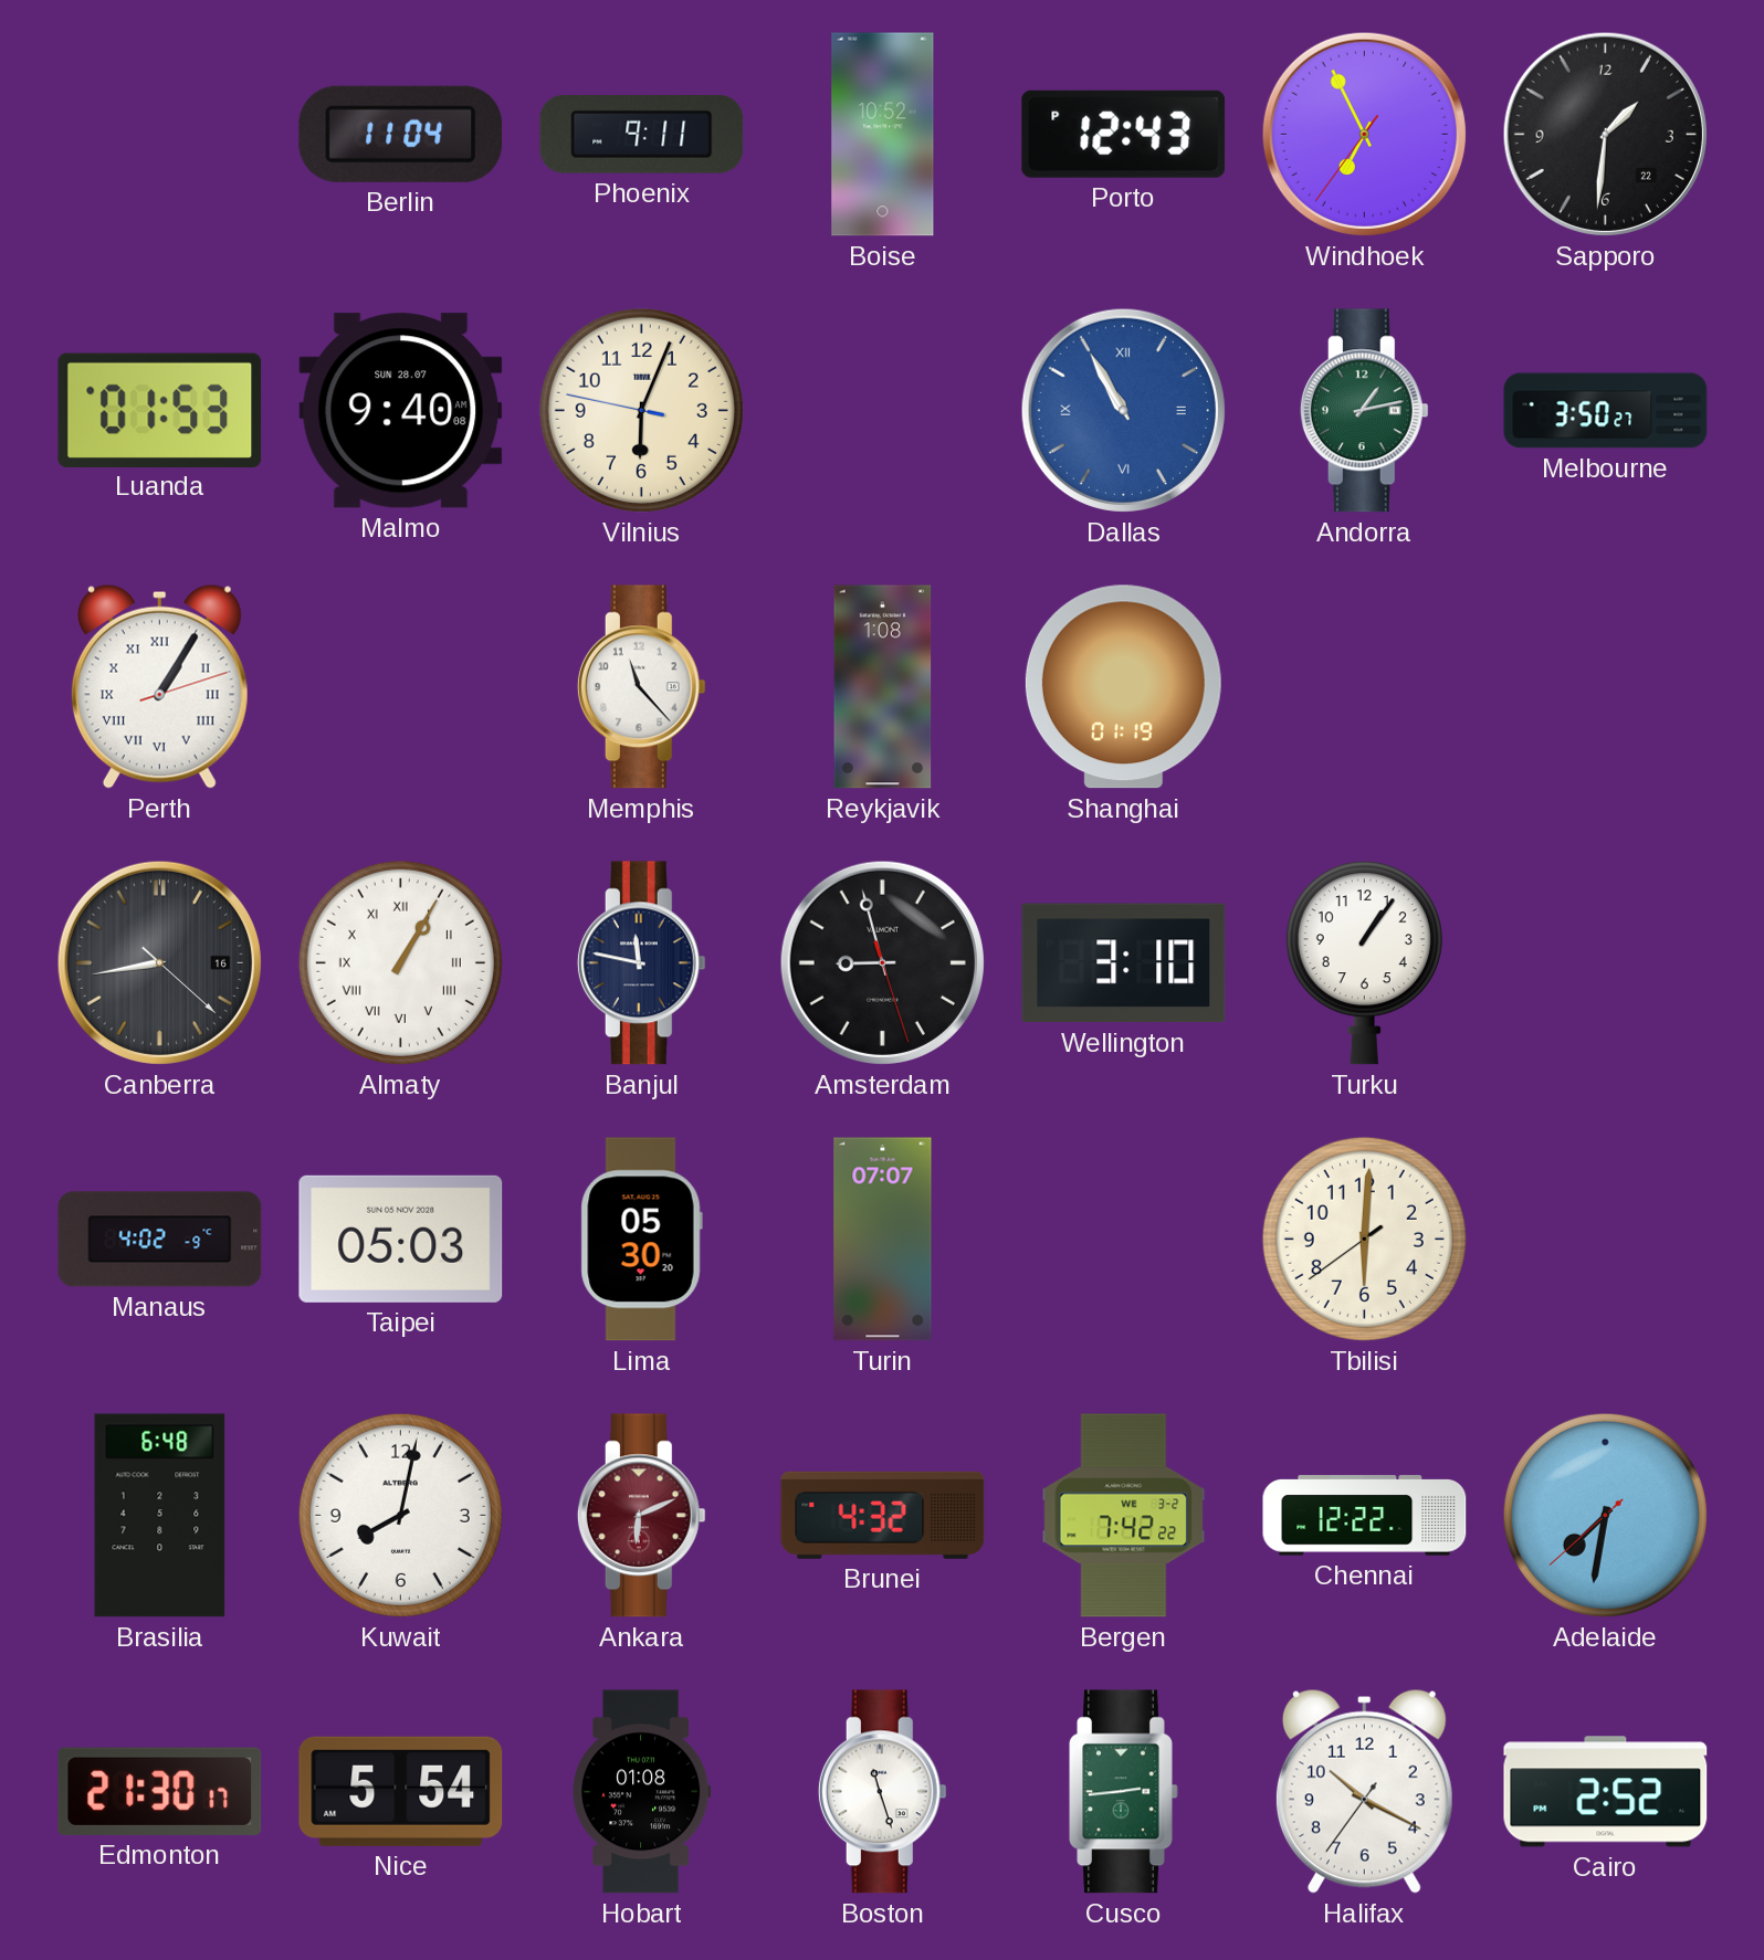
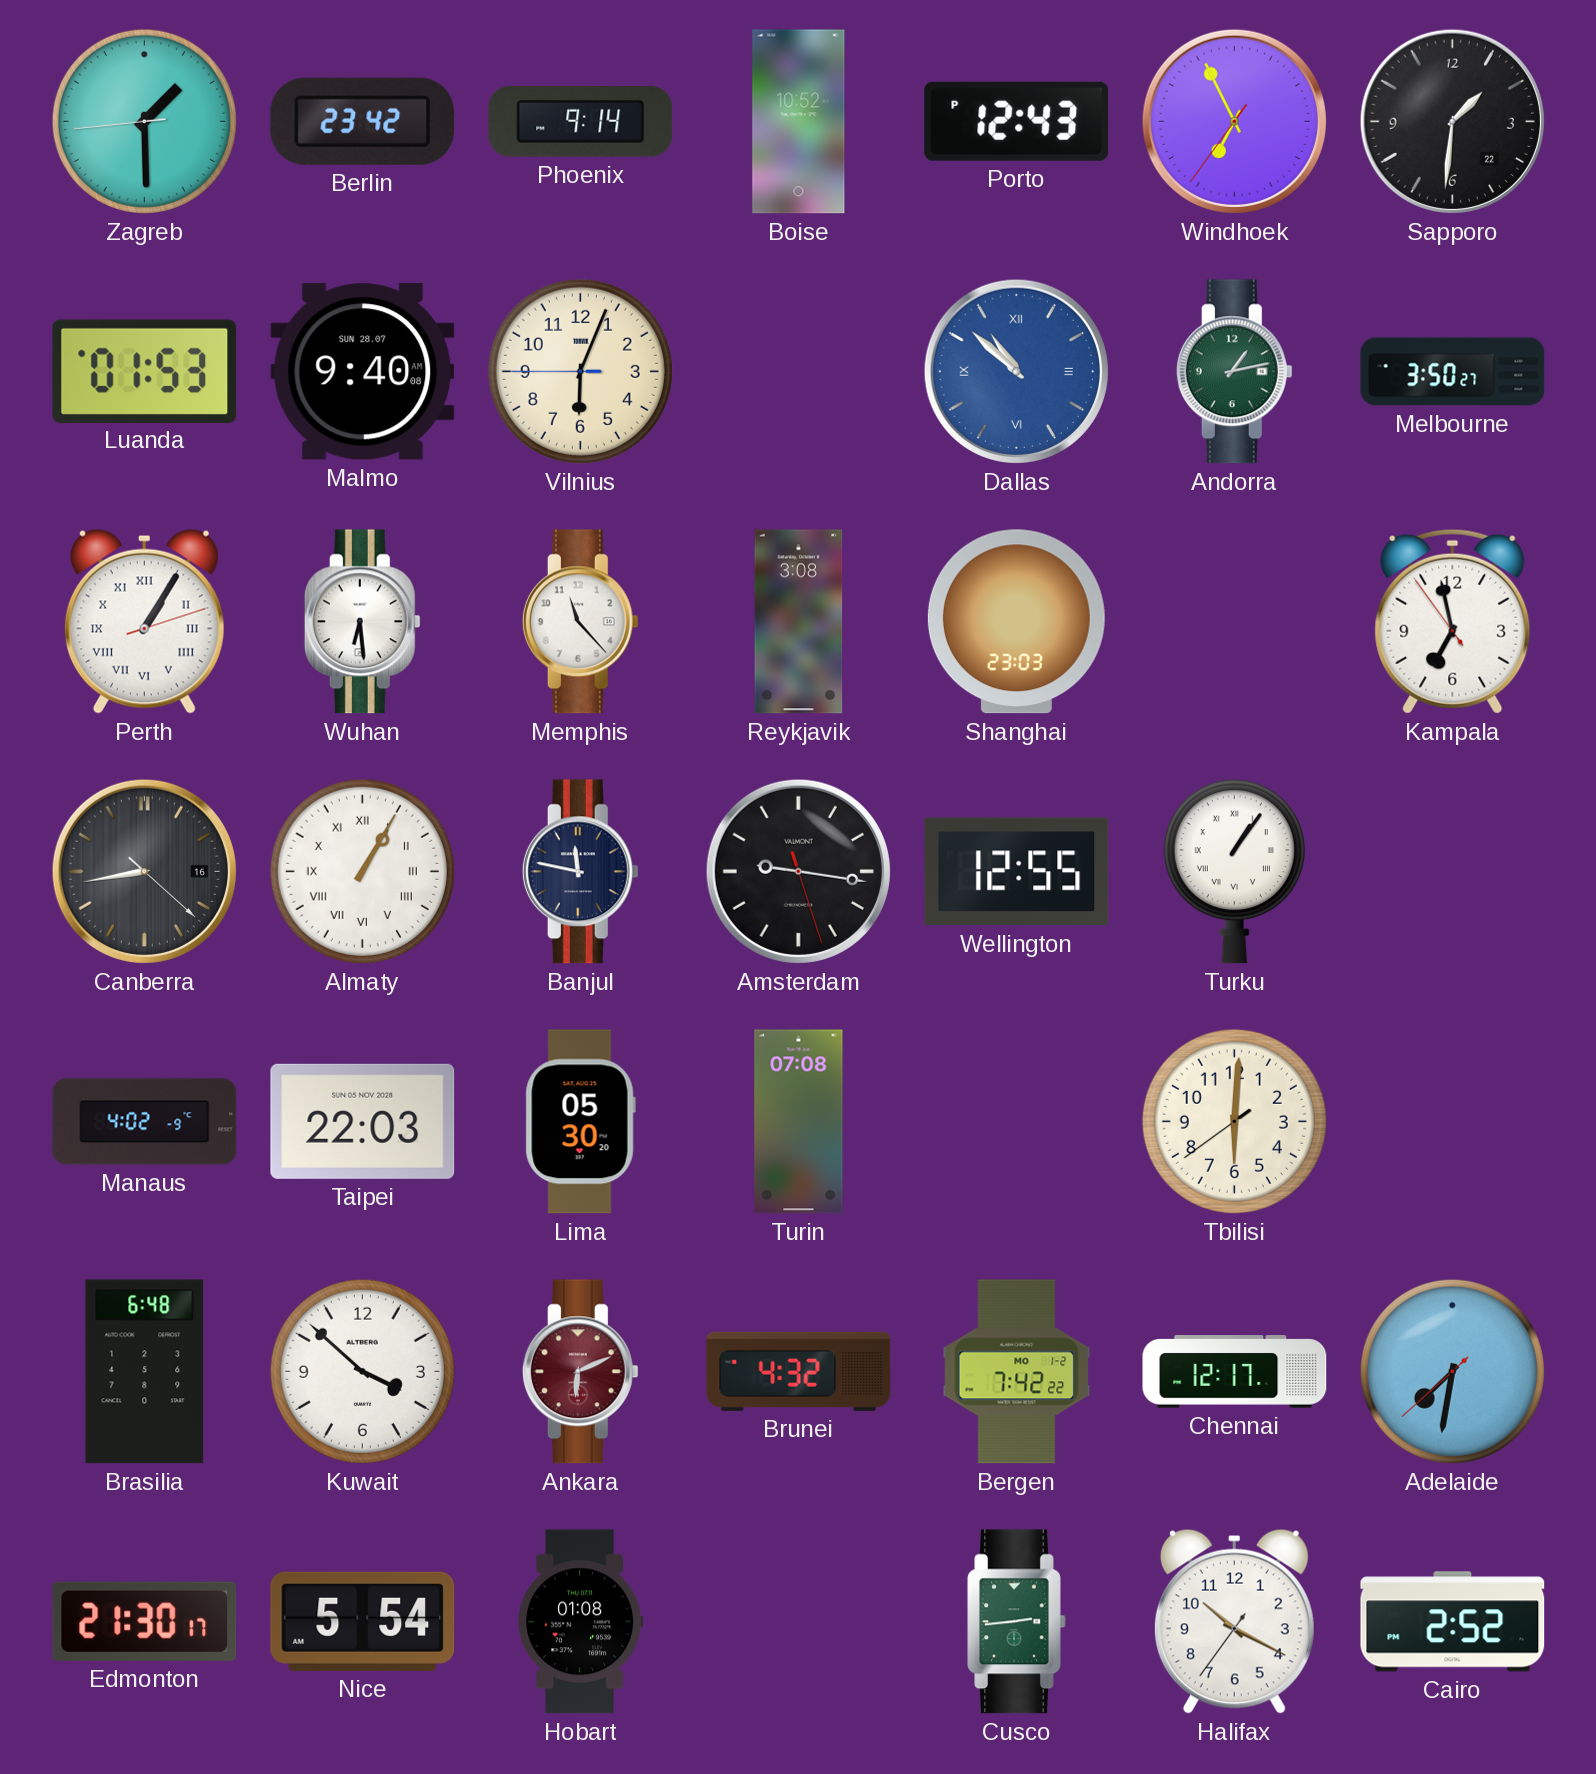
Zagreb: none -> 1:29
Berlin: 11:04 -> 23:42
Phoenix: 9:11 -> 9:14
Vilnius: 6:03:47 -> 6:03:45
Dallas: 10:55 -> 10:52
Wuhan: none -> 6:29
Reykjavik: 1:08 -> 3:08
Shanghai: 01:19 -> 23:03
Kampala: none -> 6:57
Amsterdam: 8:57 -> 9:16
Wellington: 3:10 -> 12:55
Turku numerals: Arabic -> Roman
Taipei: 05:03 -> 22:03
Turin: 07:07 -> 07:08
Kuwait: 8:02 -> 3:52
Bergen date: WE 3-2 -> MO 1-2
Chennai: 12:22 -> 12:17
Boston: 11:27 -> none
